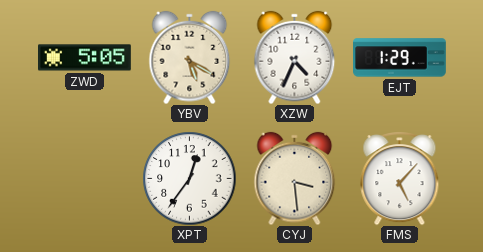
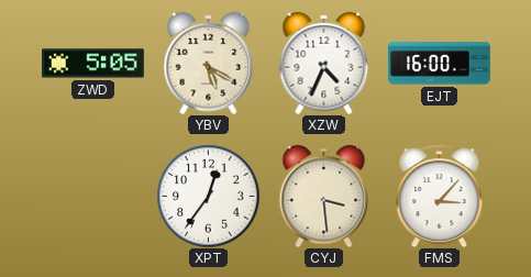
EJT: 1:29 -> 16:00
FMS: 5:07 -> 3:07
